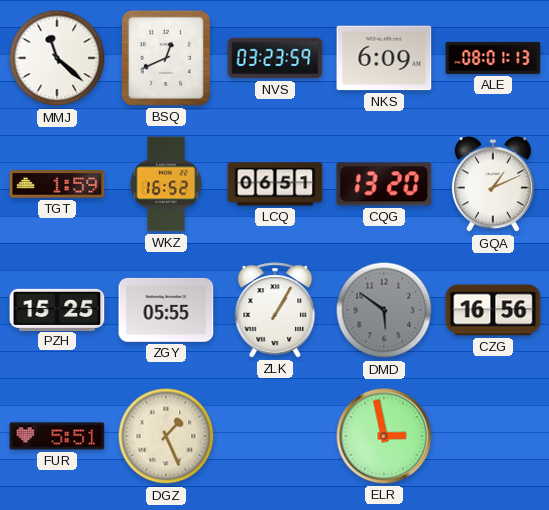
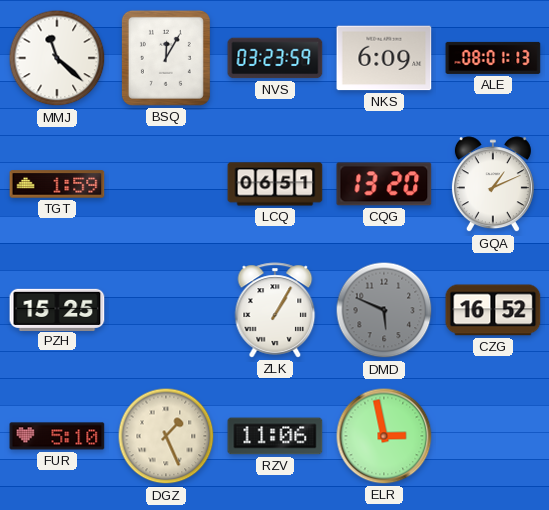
BSQ: 12:41 -> 12:05
WKZ: 16:52 -> none
ZGY: 05:55 -> none
DMD: 5:51 -> 5:49
CZG: 16:56 -> 16:52
FUR: 5:51 -> 5:10
RZV: none -> 11:06
